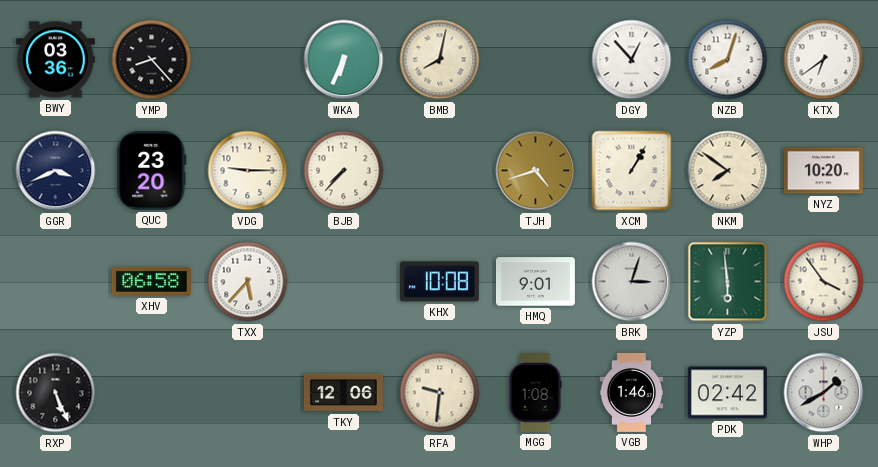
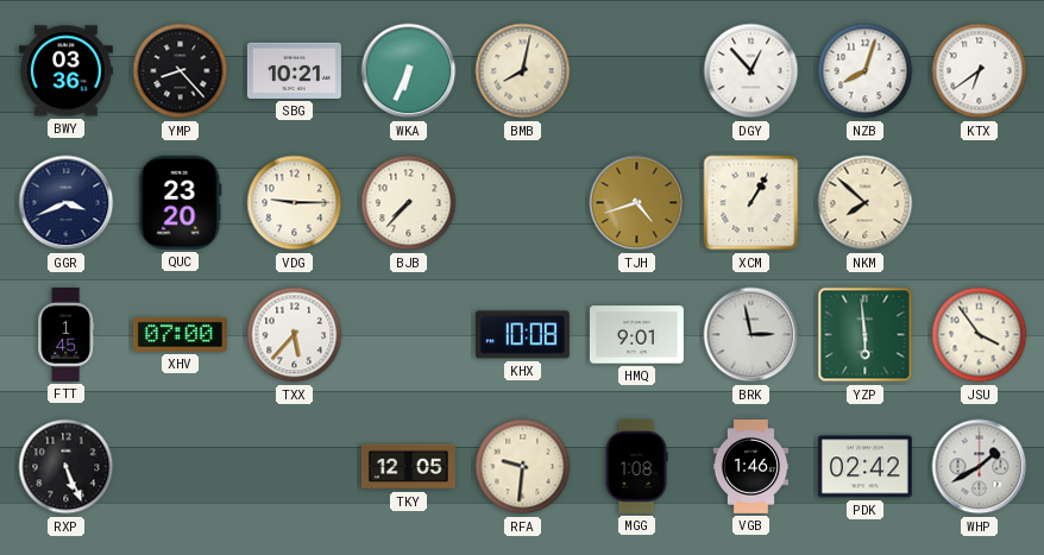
SBG: none -> 10:21
NKM: 7:51 -> 7:52
NYZ: 10:20 -> none
FTT: none -> 1:45
XHV: 06:58 -> 07:00
BRK: 3:03 -> 2:58
TKY: 12:06 -> 12:05
